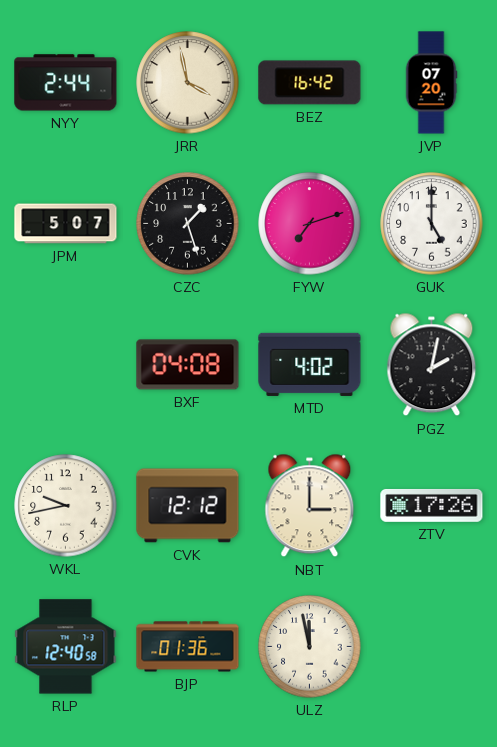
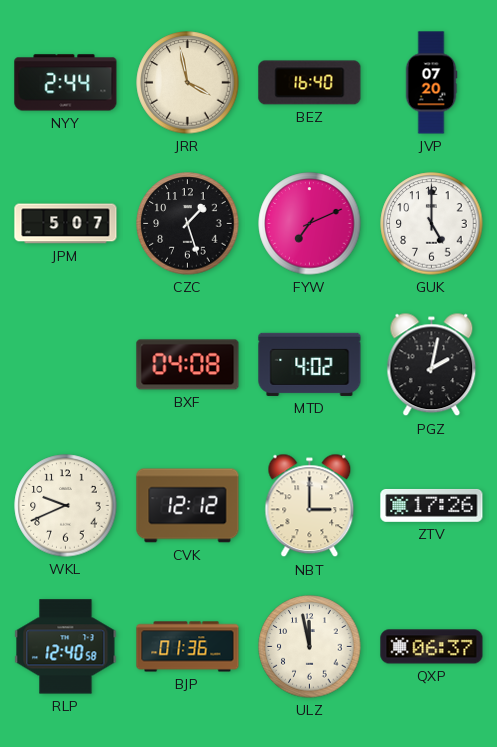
BEZ: 16:42 -> 16:40
FYW: 7:12 -> 7:11
WKL: 9:43 -> 9:41
QXP: none -> 06:37
